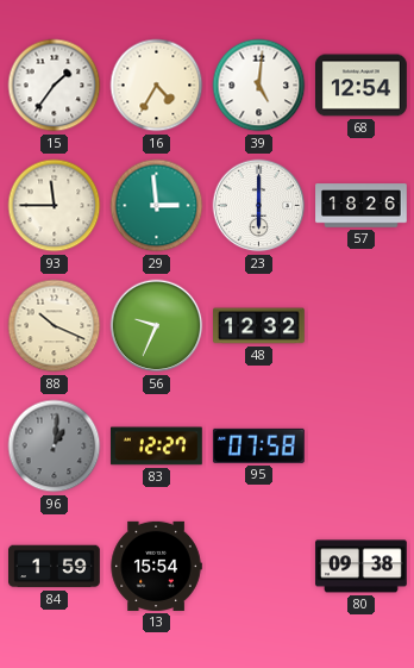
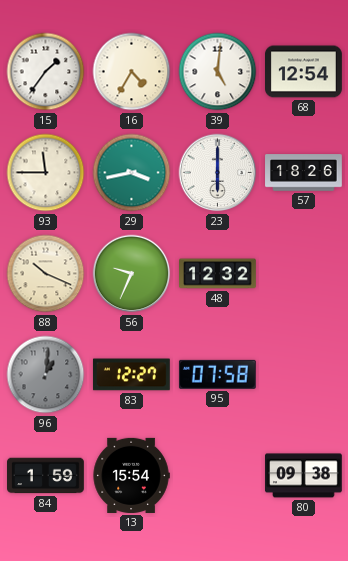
29: 2:59 -> 3:43
